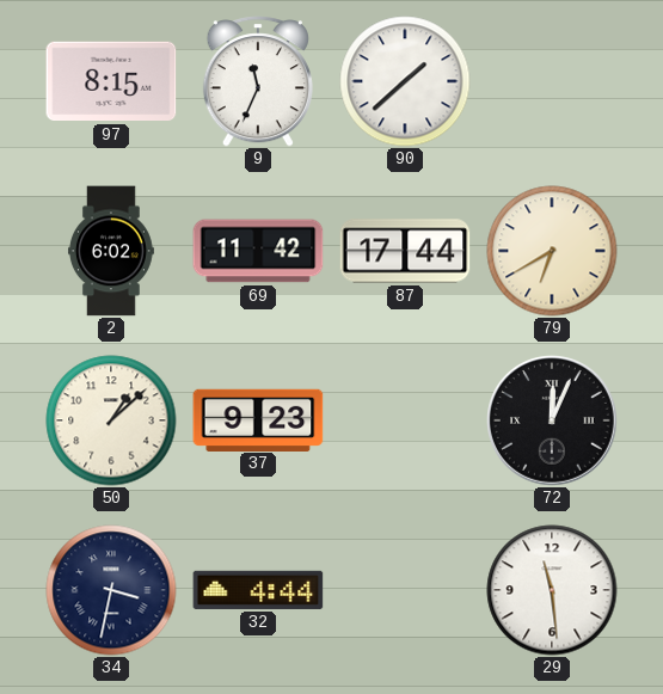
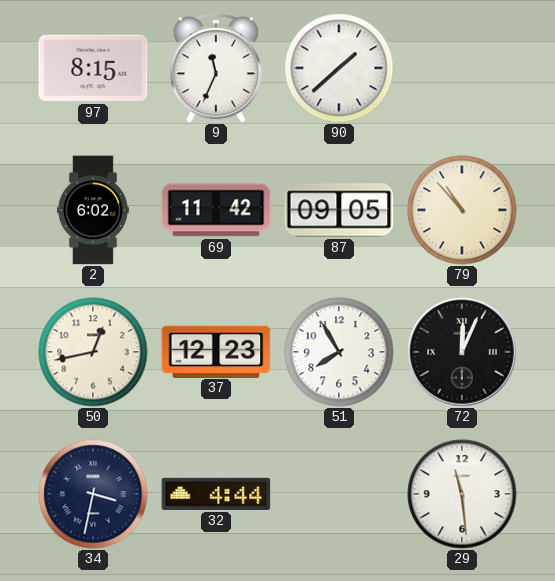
87: 17:44 -> 09:05
79: 6:40 -> 10:53
50: 1:08 -> 12:43
37: 9:23 -> 12:23
51: none -> 7:55
